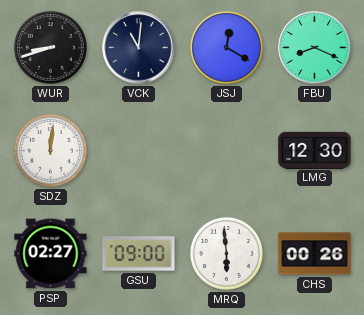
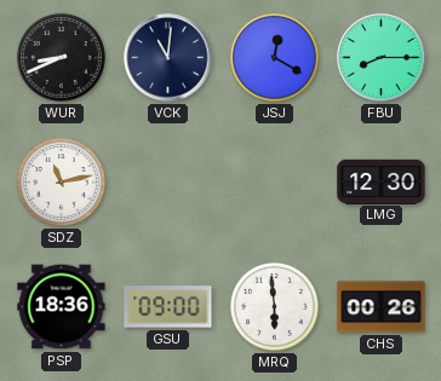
WUR: 8:42 -> 8:41
FBU: 8:19 -> 8:15
SDZ: 12:01 -> 11:13
PSP: 02:27 -> 18:36
